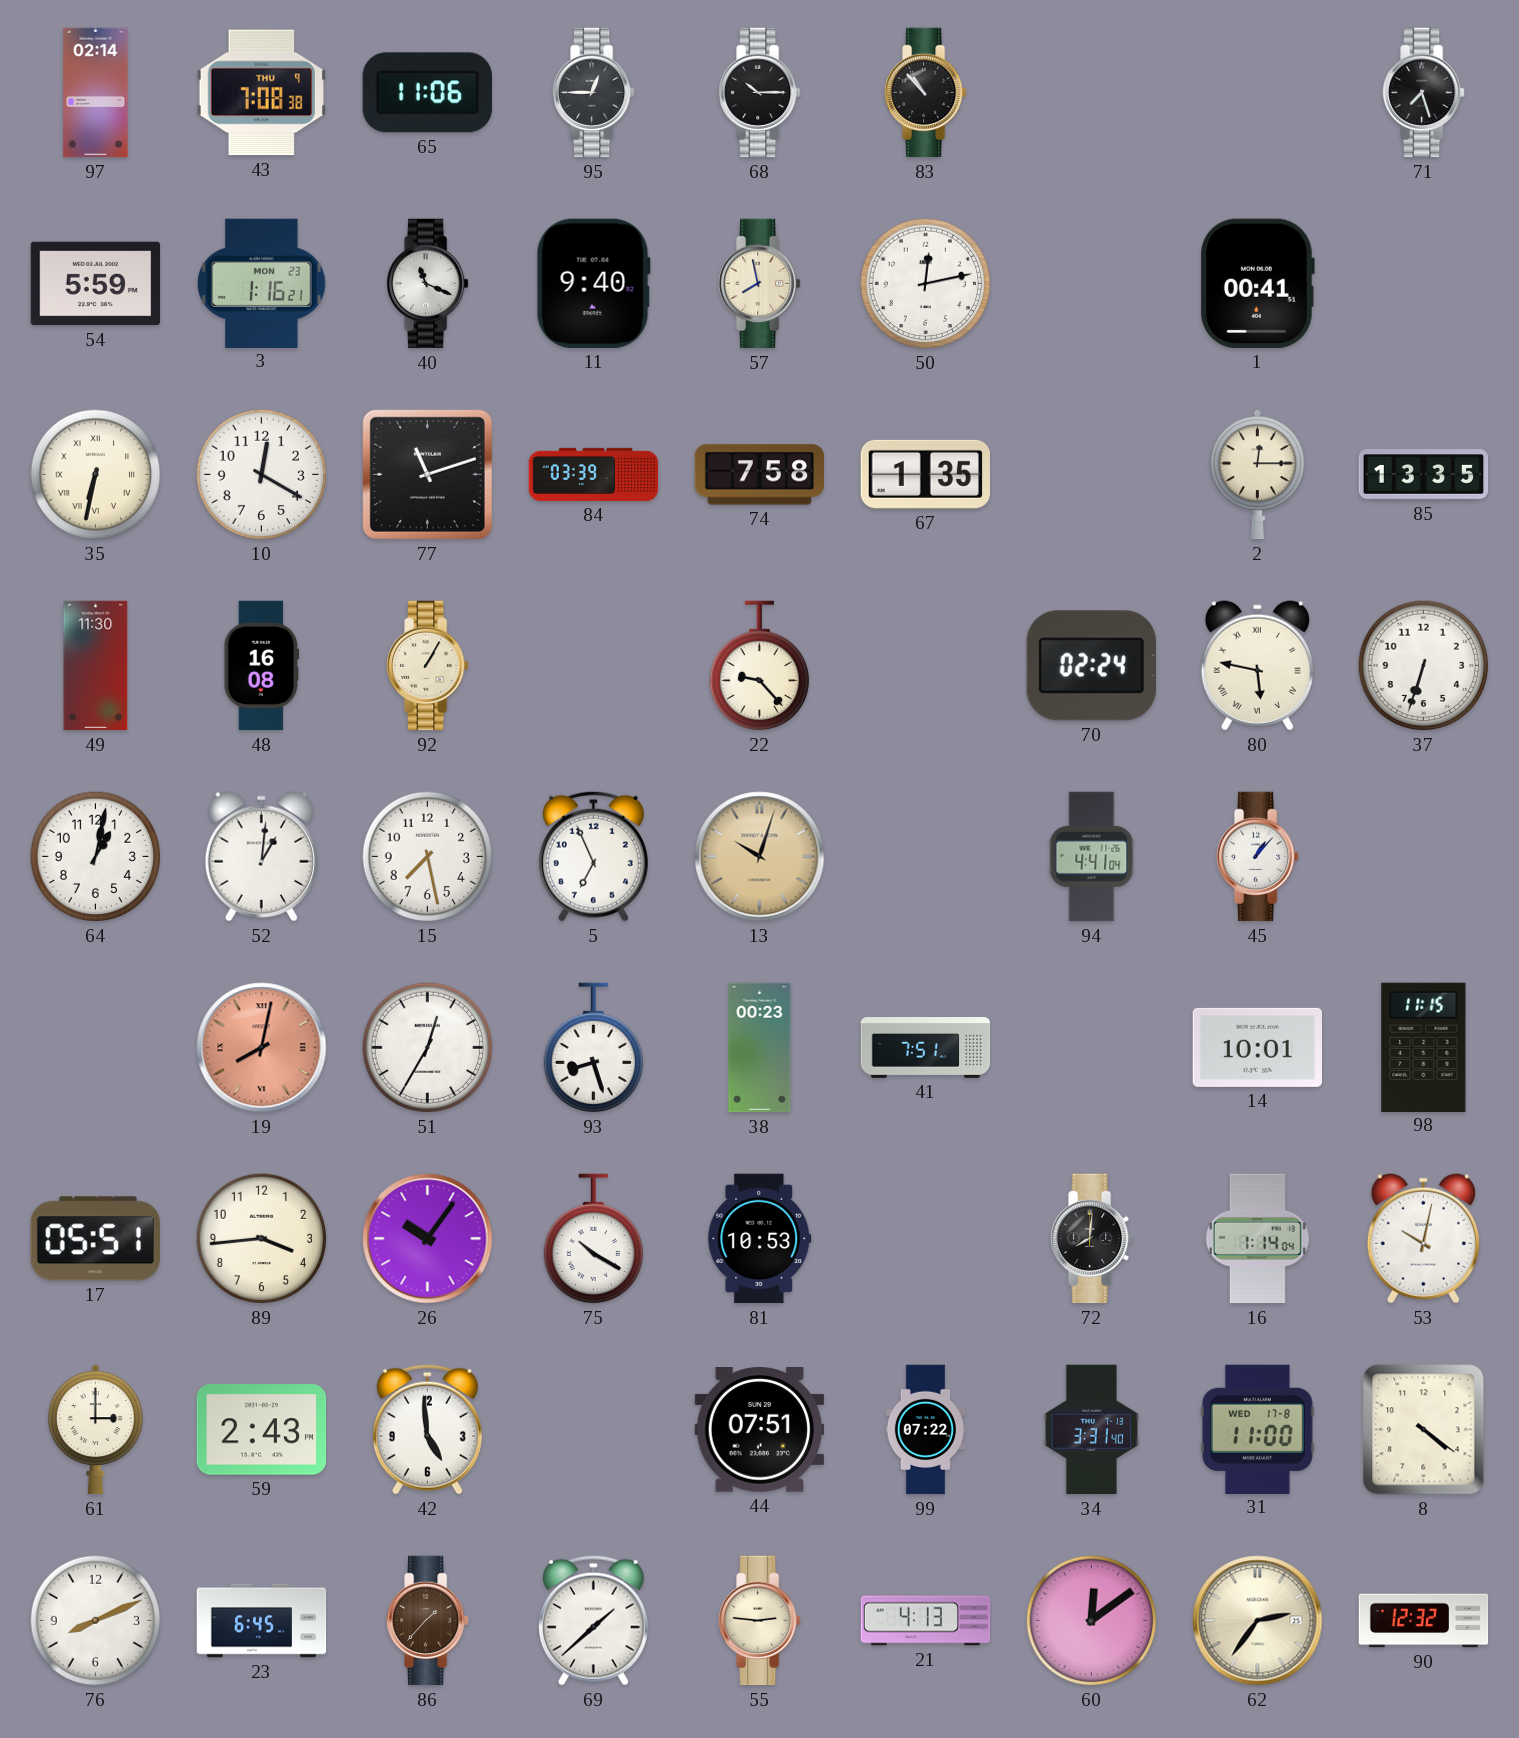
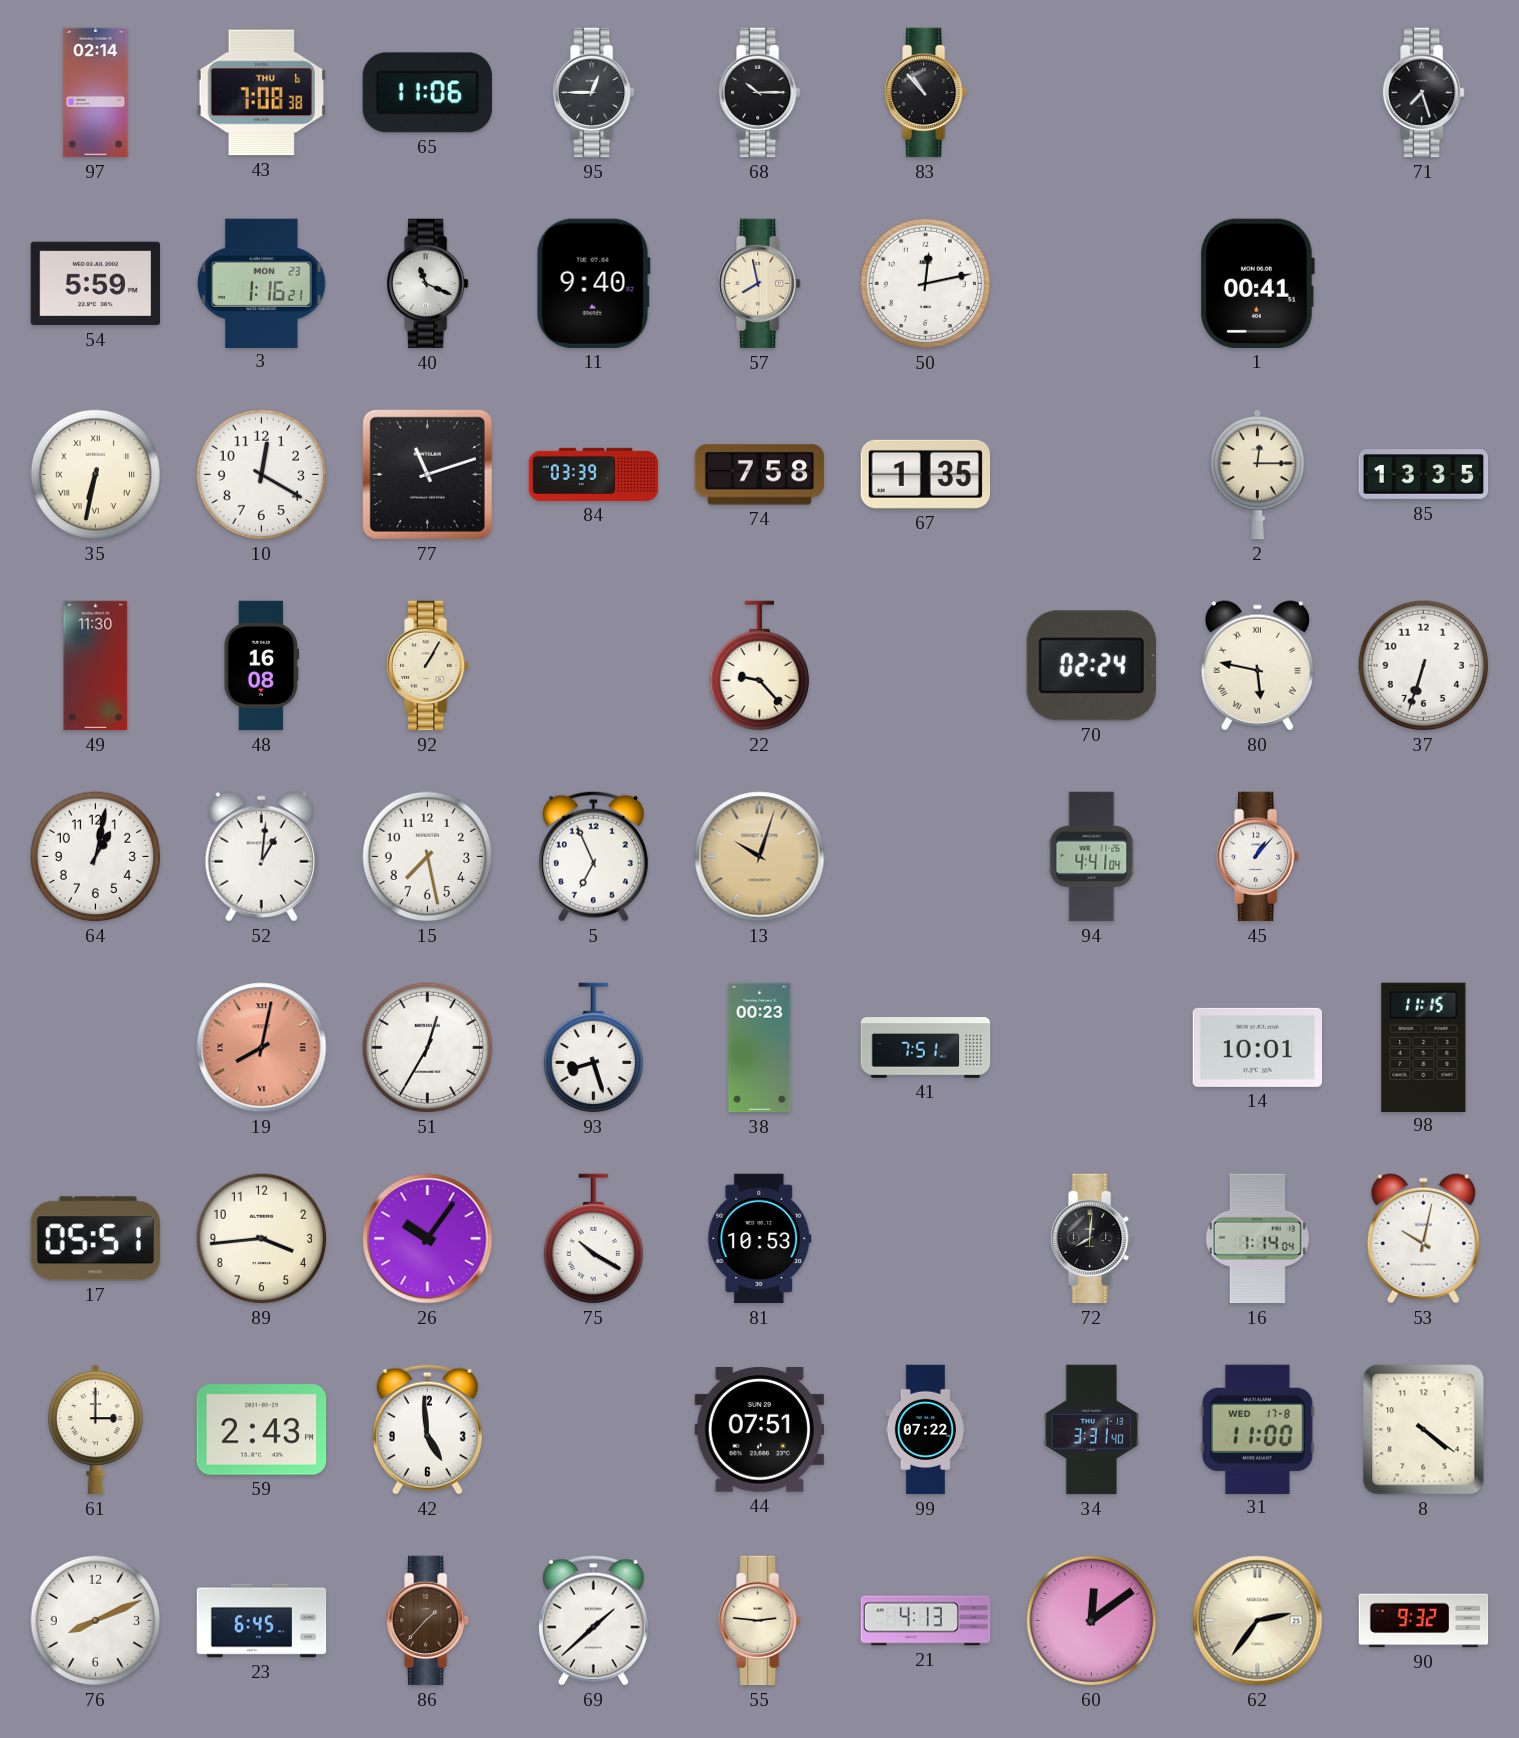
43 date: THU 9 -> THU 6
90: 12:32 -> 9:32
